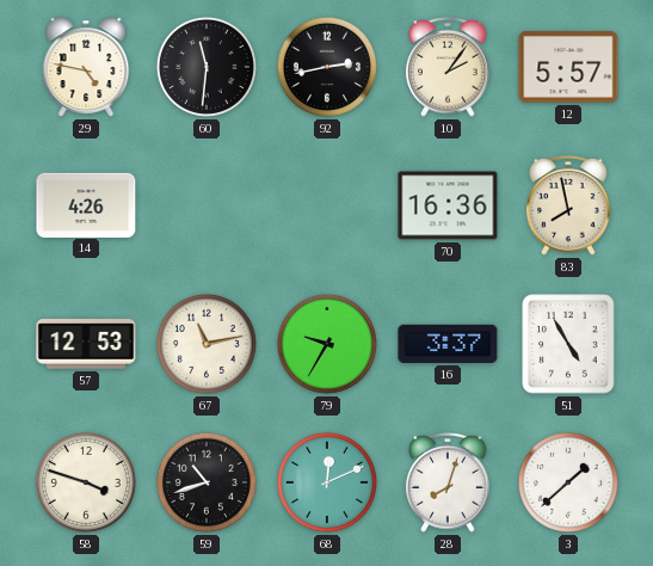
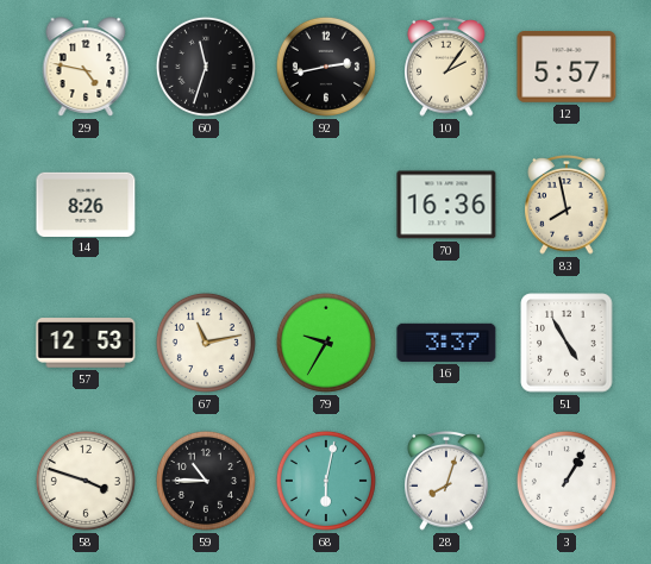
60: 11:31 -> 11:33
14: 4:26 -> 8:26
59: 10:42 -> 10:45
68: 12:11 -> 6:02
3: 1:38 -> 1:05
